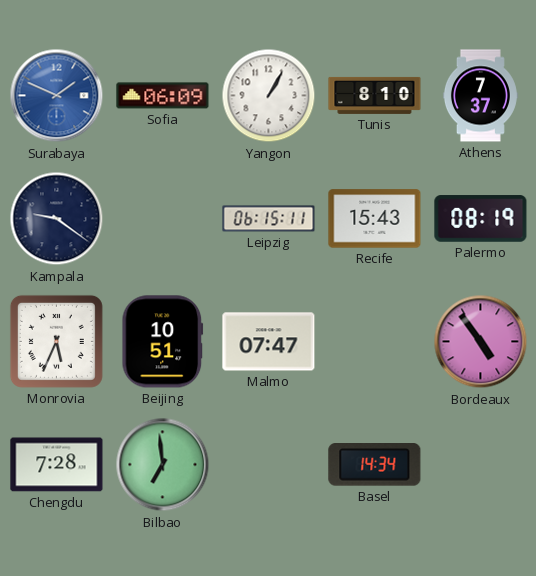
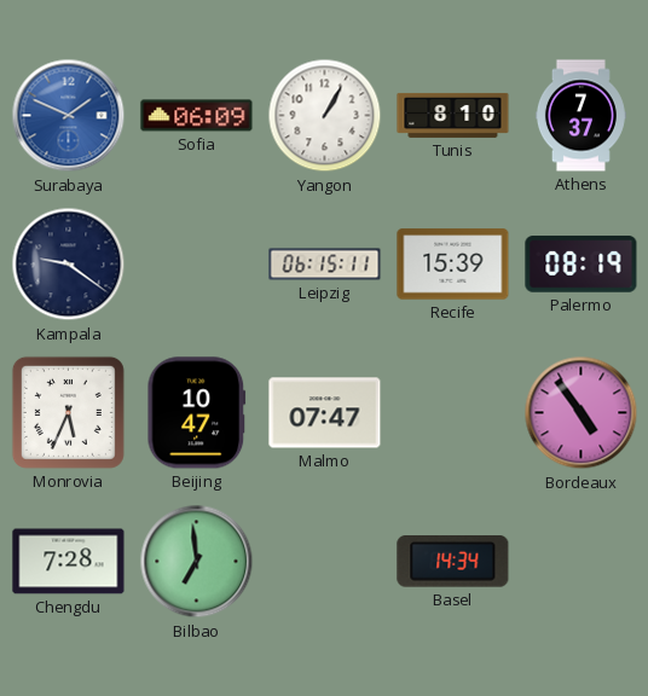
Recife: 15:43 -> 15:39
Beijing: 10:51 -> 10:47
